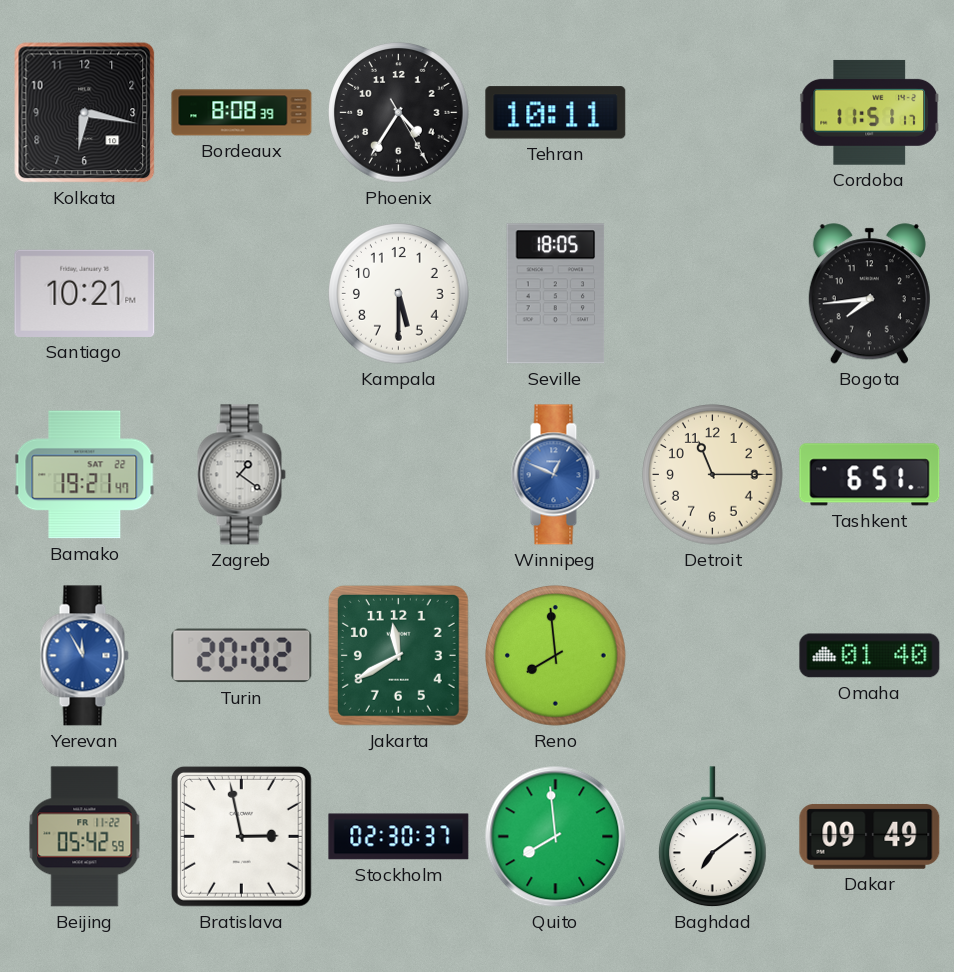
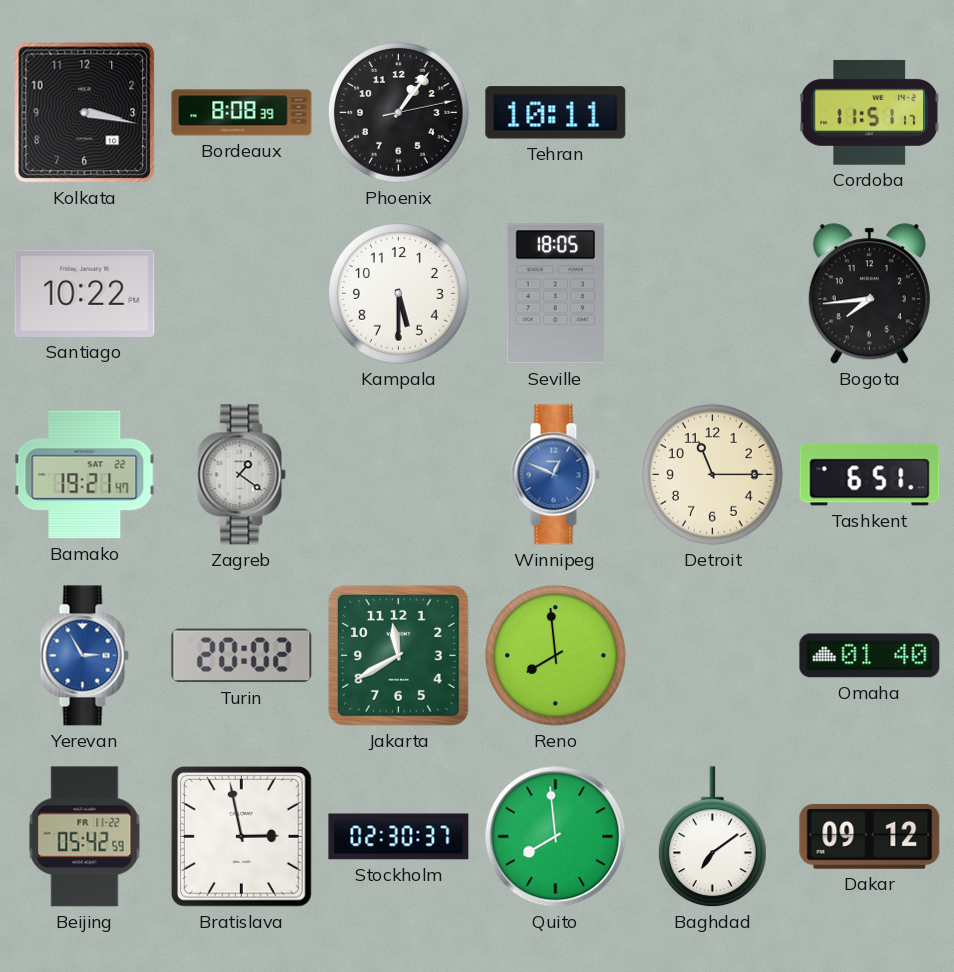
Kolkata: 6:17 -> 3:17
Phoenix: 4:35 -> 1:06
Santiago: 10:21 -> 10:22
Yerevan: 11:55 -> 2:55
Dakar: 09:49 -> 09:12
